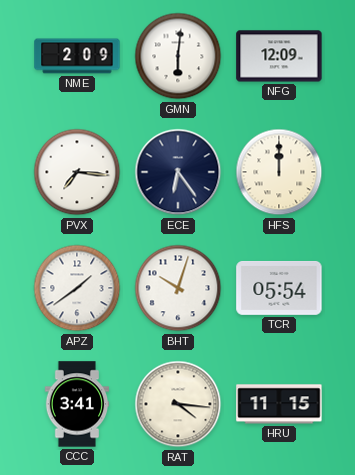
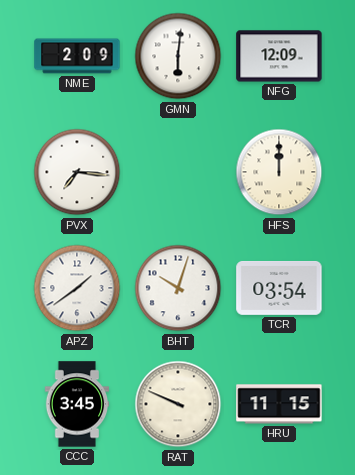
ECE: 6:24 -> none
TCR: 05:54 -> 03:54
CCC: 3:41 -> 3:45
RAT: 4:16 -> 9:49
